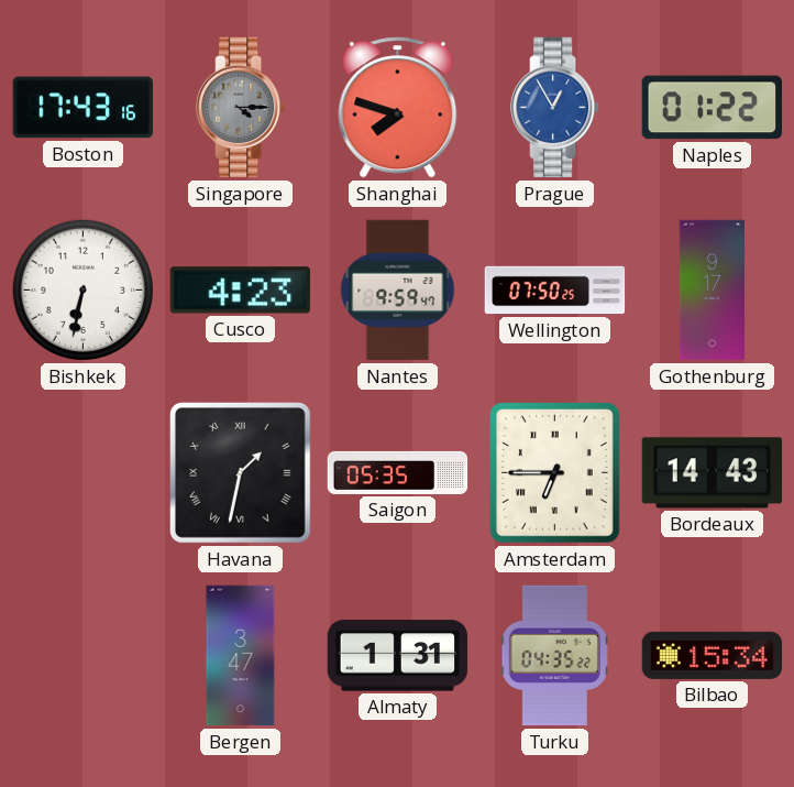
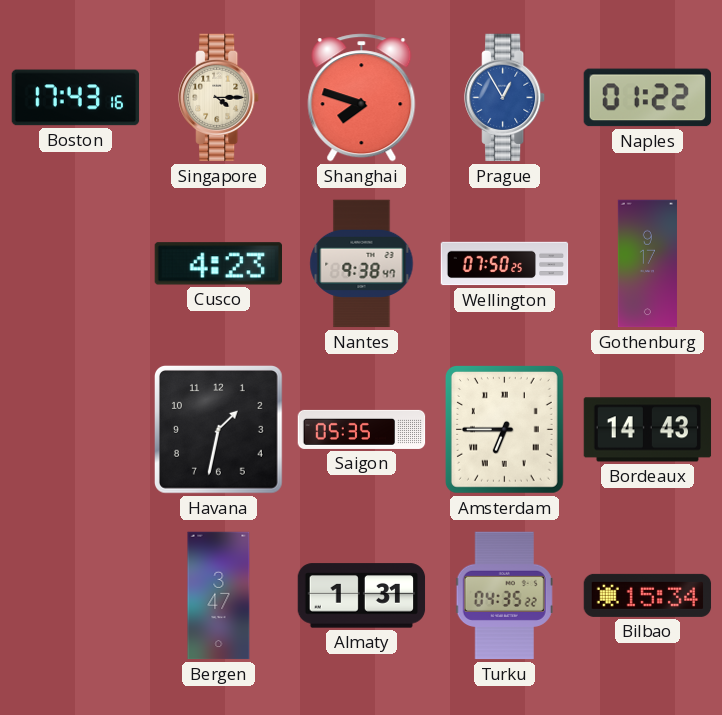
Singapore dial: grey -> cream
Bishkek: 6:32 -> none
Nantes: 9:59 -> 9:38
Havana numerals: Roman -> Arabic
